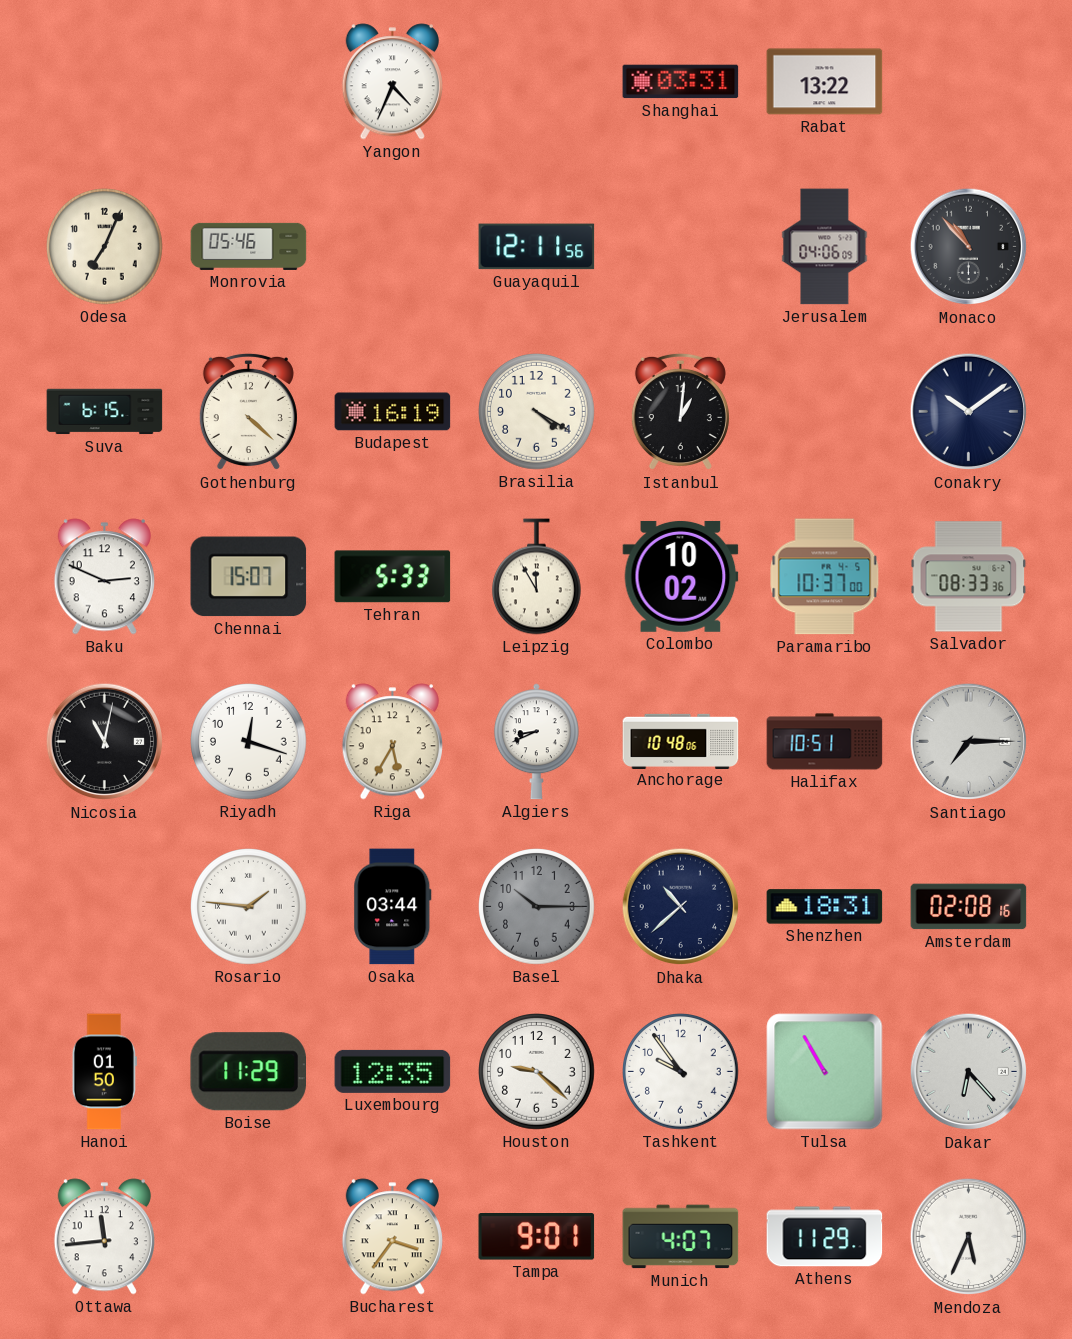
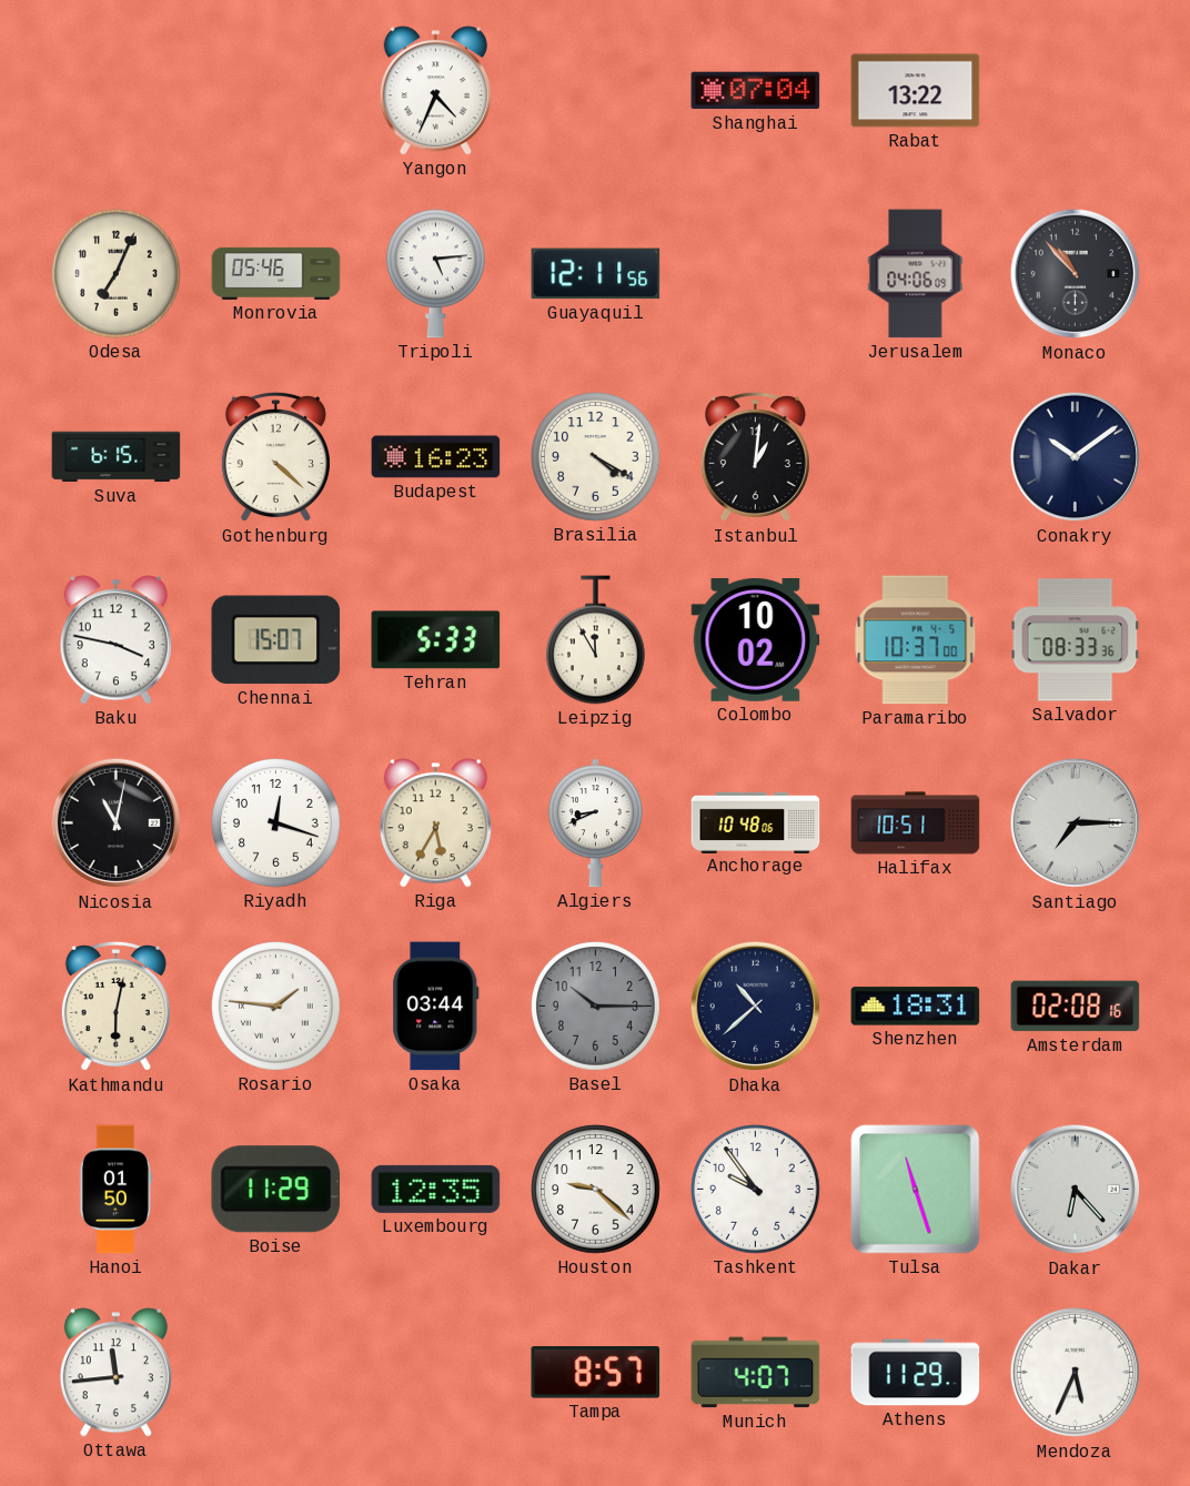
Shanghai: 03:31 -> 07:04
Tripoli: none -> 5:14
Budapest: 16:19 -> 16:23
Baku: 2:49 -> 3:47
Kathmandu: none -> 6:02
Tulsa: 10:55 -> 11:27
Bucharest: 3:36 -> none
Tampa: 9:01 -> 8:57
